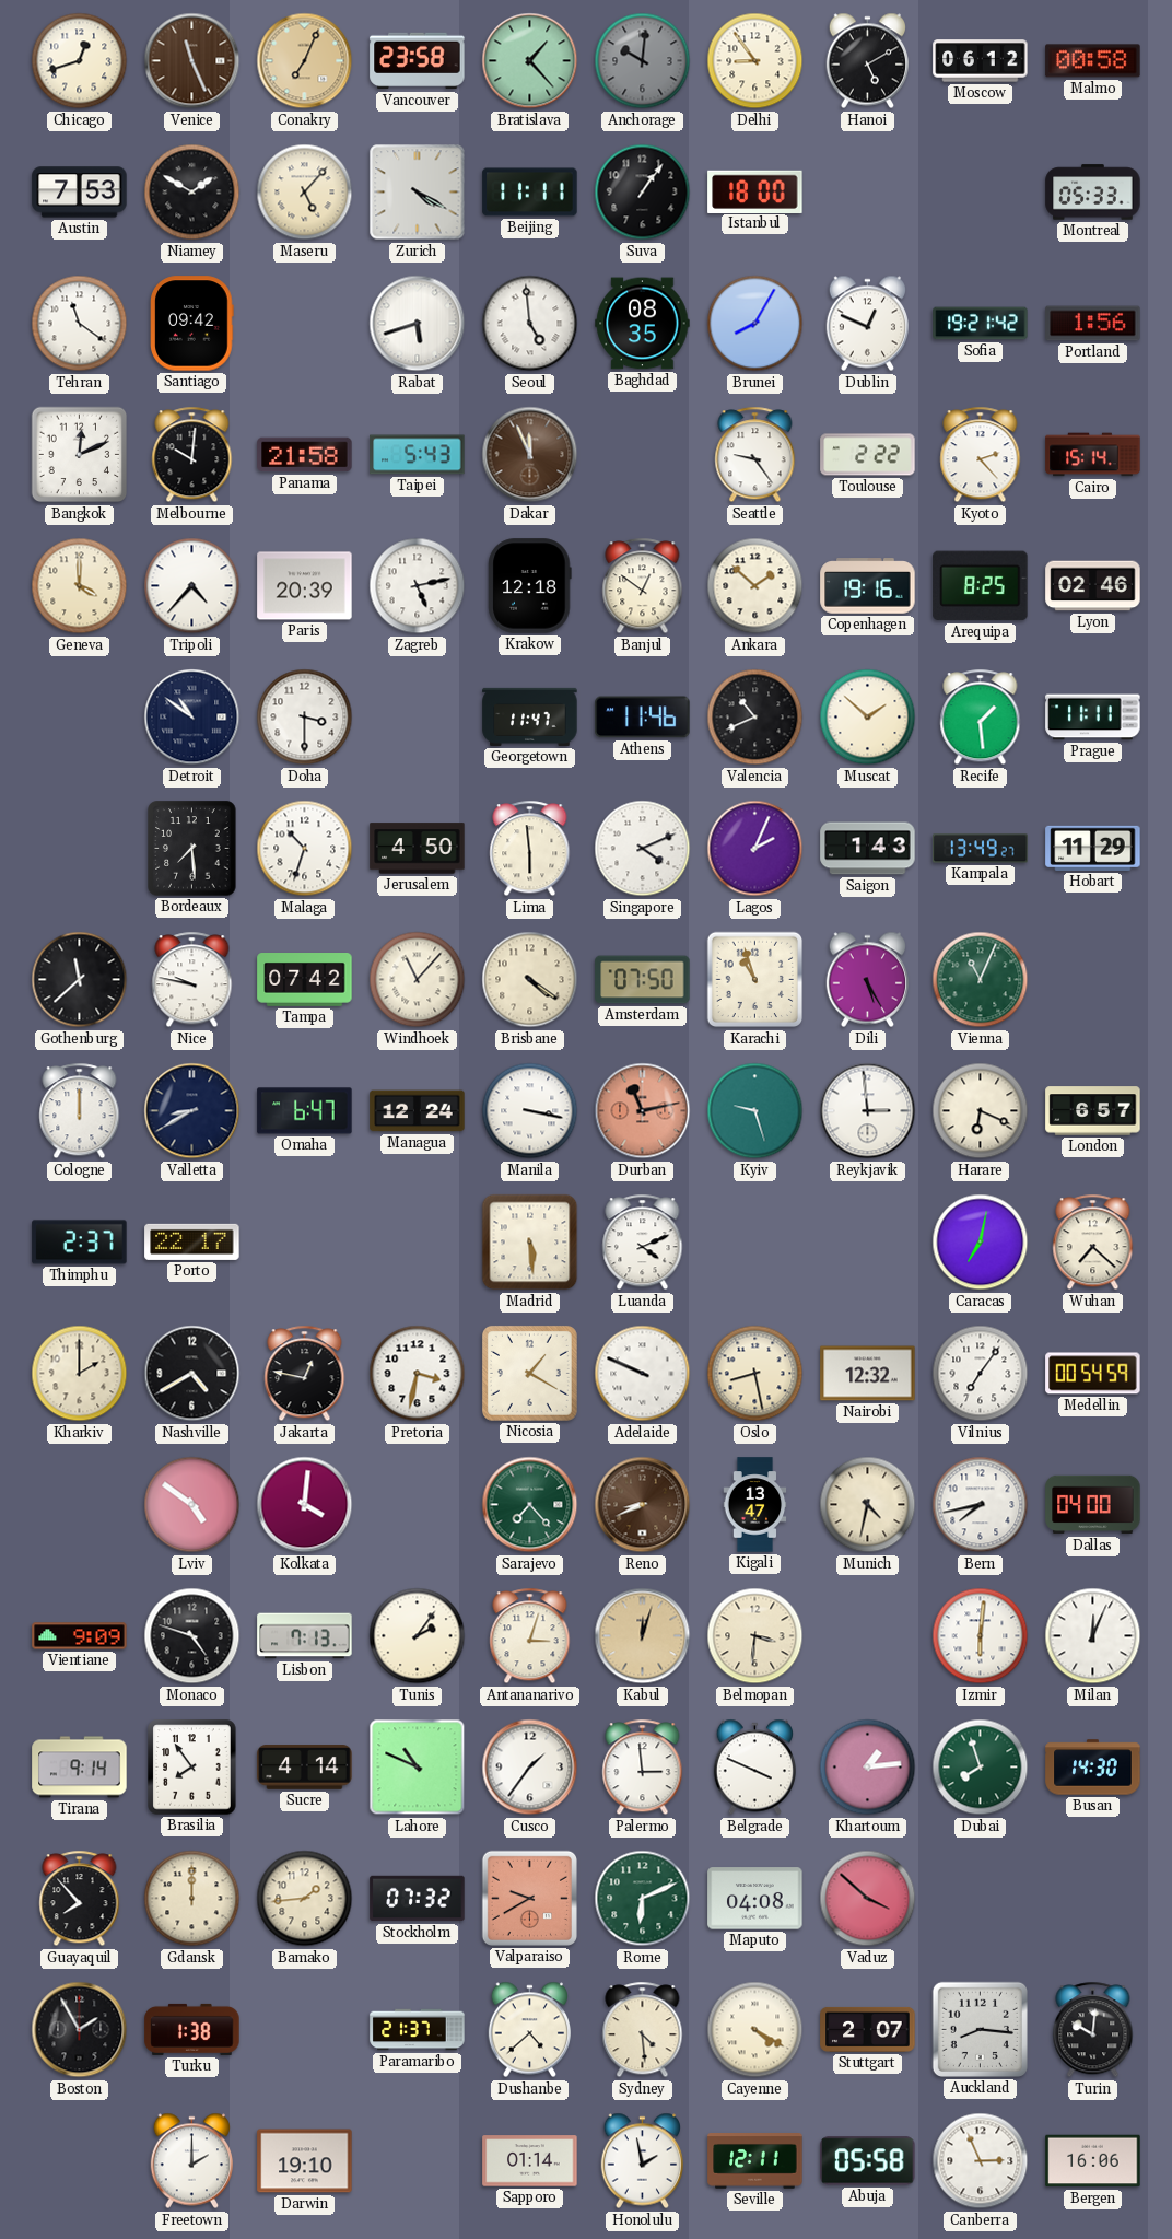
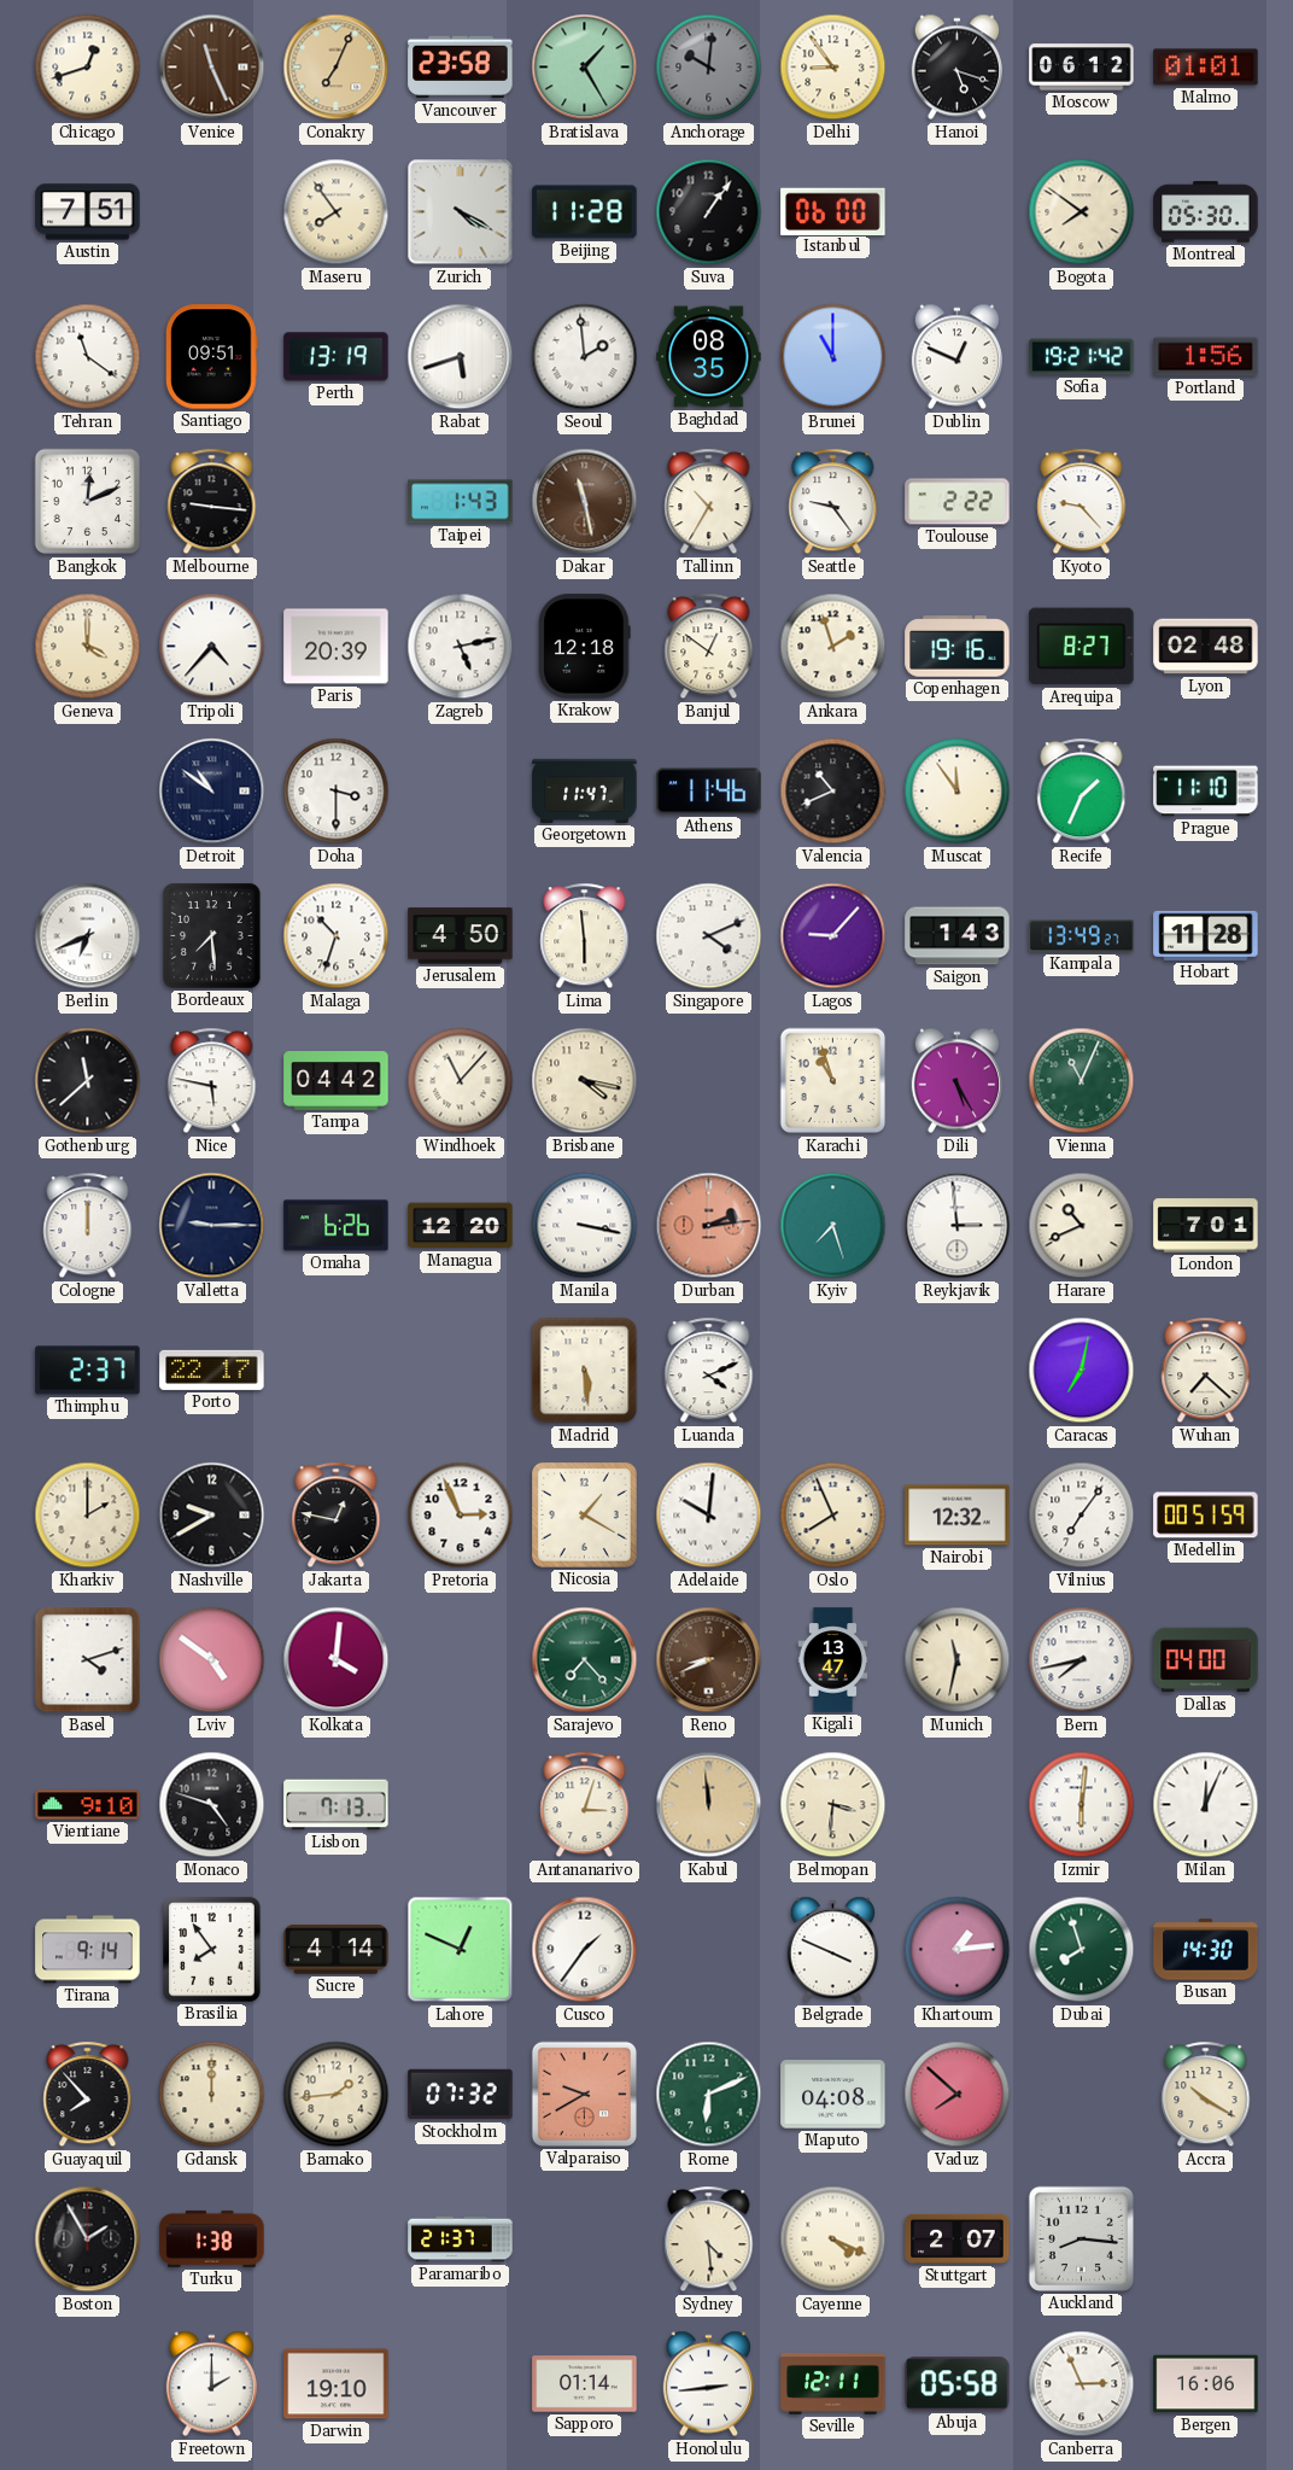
Bratislava: 1:23 -> 1:25
Hanoi: 5:10 -> 5:18
Malmo: 00:58 -> 01:01
Austin: 7:53 -> 7:51
Niamey: 1:50 -> none
Maseru: 5:07 -> 7:54
Beijing: 11:11 -> 11:28
Istanbul: 18:00 -> 06:00
Bogota: none -> 7:51
Montreal: 05:33 -> 05:30
Santiago: 09:42 -> 09:51
Perth: none -> 13:19
Seoul: 4:59 -> 1:59
Brunei: 8:05 -> 11:00
Melbourne: 10:01 -> 9:16
Panama: 21:58 -> none
Taipei: 5:43 -> 1:43
Dakar: 11:56 -> 11:28
Tallinn: none -> 10:35
Kyoto: 2:23 -> 9:23
Cairo: 15:14 -> none
Ankara: 1:52 -> 1:57
Arequipa: 8:25 -> 8:27
Lyon: 02:46 -> 02:48
Muscat: 1:52 -> 11:54
Recife: 1:29 -> 1:34
Prague: 11:11 -> 11:10
Berlin: none -> 6:41
Lagos: 2:04 -> 9:07
Hobart: 11:29 -> 11:28
Nice: 9:47 -> 5:47
Tampa: 07:42 -> 04:42
Brisbane: 4:21 -> 4:17
Amsterdam: 07:50 -> none
Valletta: 8:40 -> 9:15
Omaha: 6:47 -> 6:26
Managua: 12:24 -> 12:20
Durban: 11:13 -> 2:14
Kyiv: 9:27 -> 7:27
Harare: 6:19 -> 10:41
London: 6:57 -> 7:01
Nashville: 4:40 -> 9:40
Pretoria: 3:32 -> 2:56
Adelaide: 9:49 -> 10:01
Oslo: 8:28 -> 7:56
Medellin: 00:54 -> 00:51
Basel: none -> 4:12
Munich: 4:32 -> 11:32
Vientiane: 9:09 -> 9:10
Tunis: 2:06 -> none
Kabul: 12:03 -> 11:59
Lahore: 10:49 -> 12:49
Palermo: 2:59 -> none
Vaduz: 3:52 -> 7:52
Accra: none -> 10:20
Dushanbe: 4:38 -> none
Cayenne: 4:20 -> 4:19
Turin: 10:01 -> none
Honolulu: 1:58 -> 2:44
